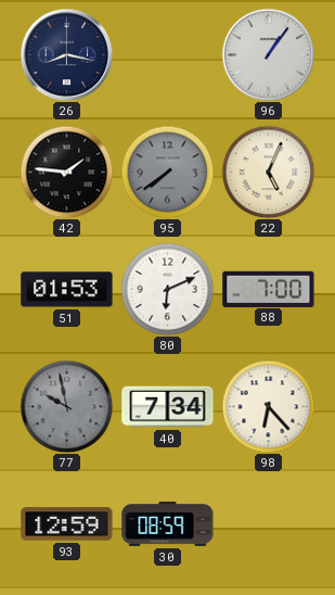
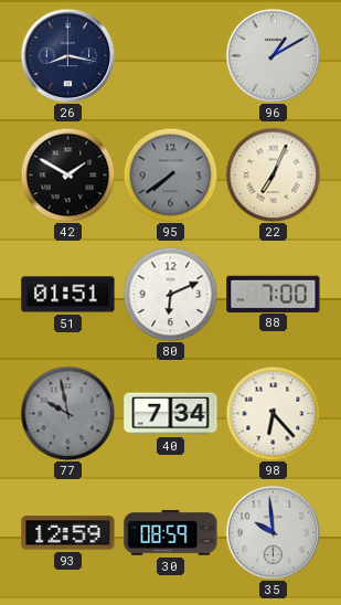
96: 1:06 -> 1:10
42: 1:46 -> 1:50
22: 5:04 -> 7:04
51: 01:53 -> 01:51
35: none -> 9:59
